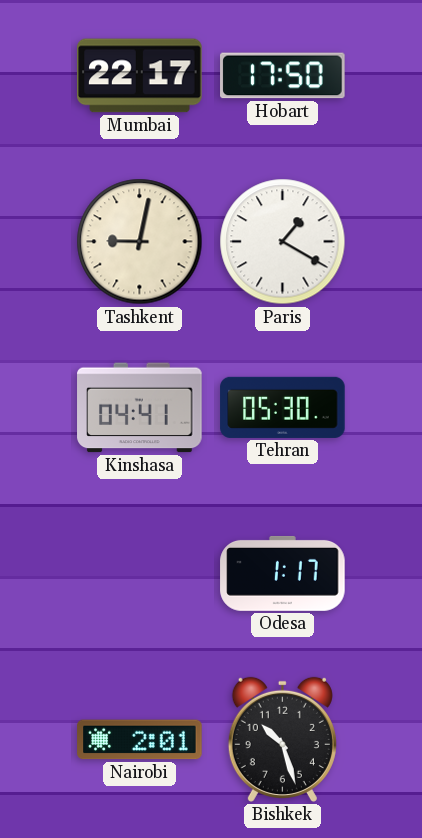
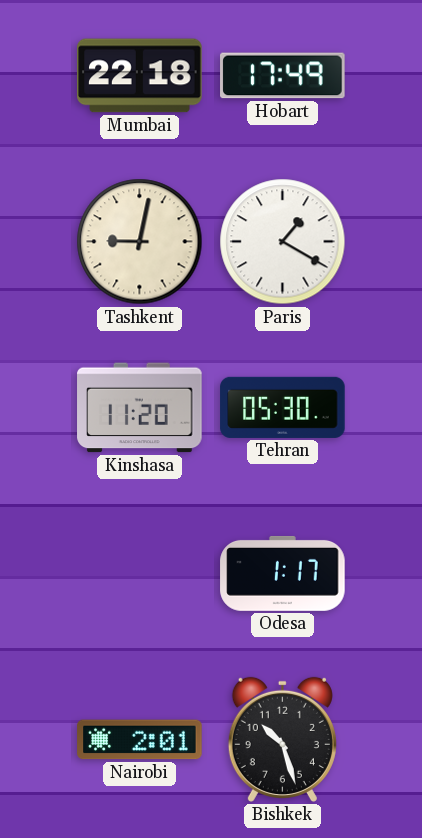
Mumbai: 22:17 -> 22:18
Hobart: 17:50 -> 17:49
Kinshasa: 04:41 -> 11:20
